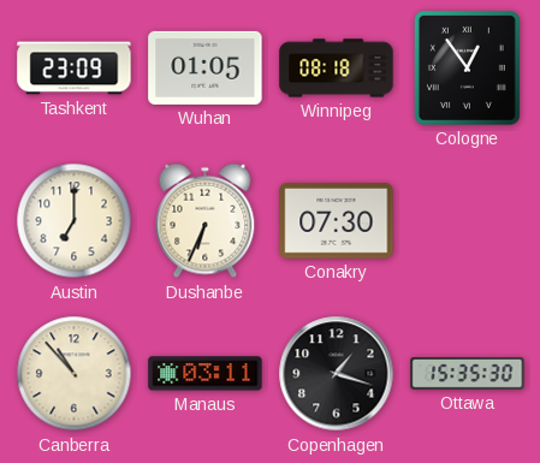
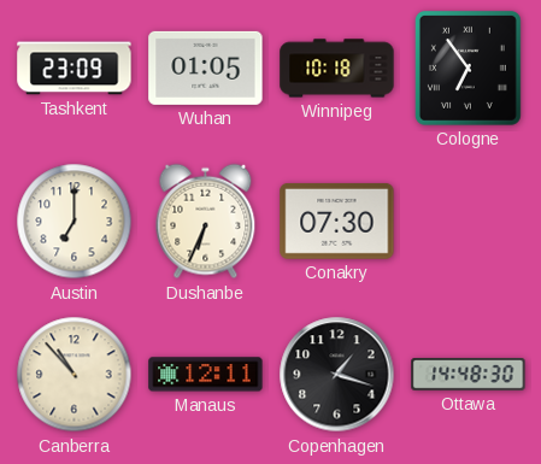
Winnipeg: 08:18 -> 10:18
Cologne: 12:54 -> 6:54
Manaus: 03:11 -> 12:11
Ottawa: 15:35 -> 14:48
